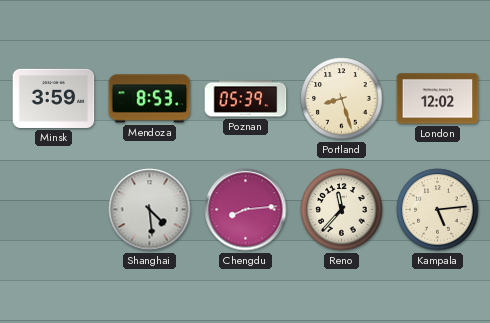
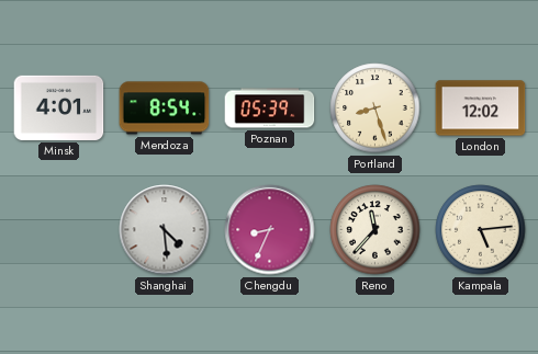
Minsk: 3:59 -> 4:01
Mendoza: 8:53 -> 8:54
Chengdu: 8:14 -> 8:34
